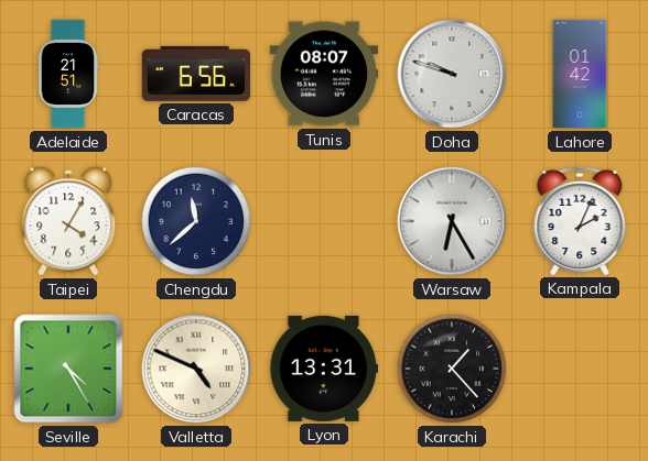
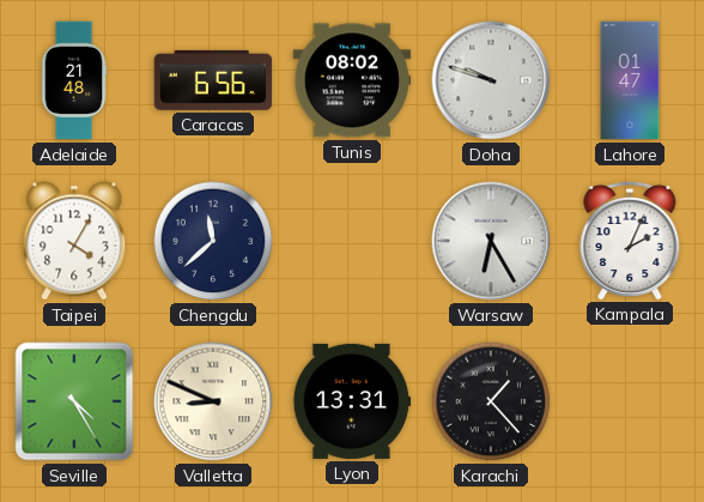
Adelaide: 21:51 -> 21:48
Tunis: 08:07 -> 08:02
Lahore: 01:42 -> 01:47
Valletta: 4:49 -> 8:49
